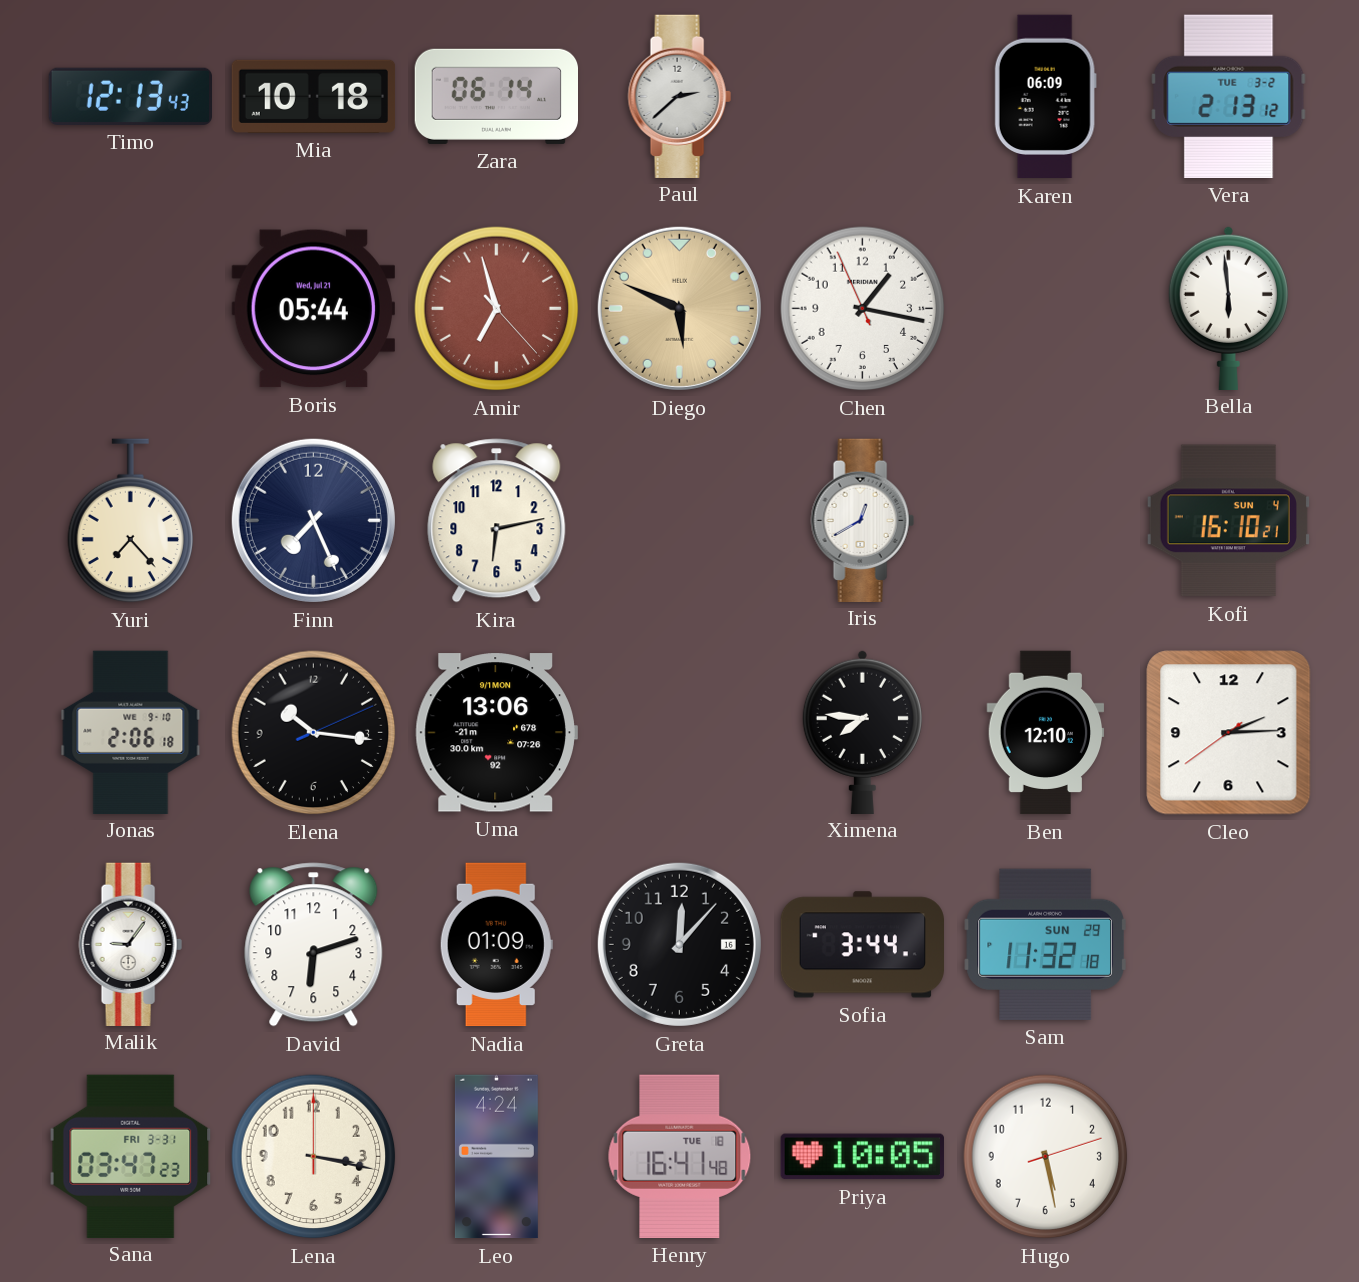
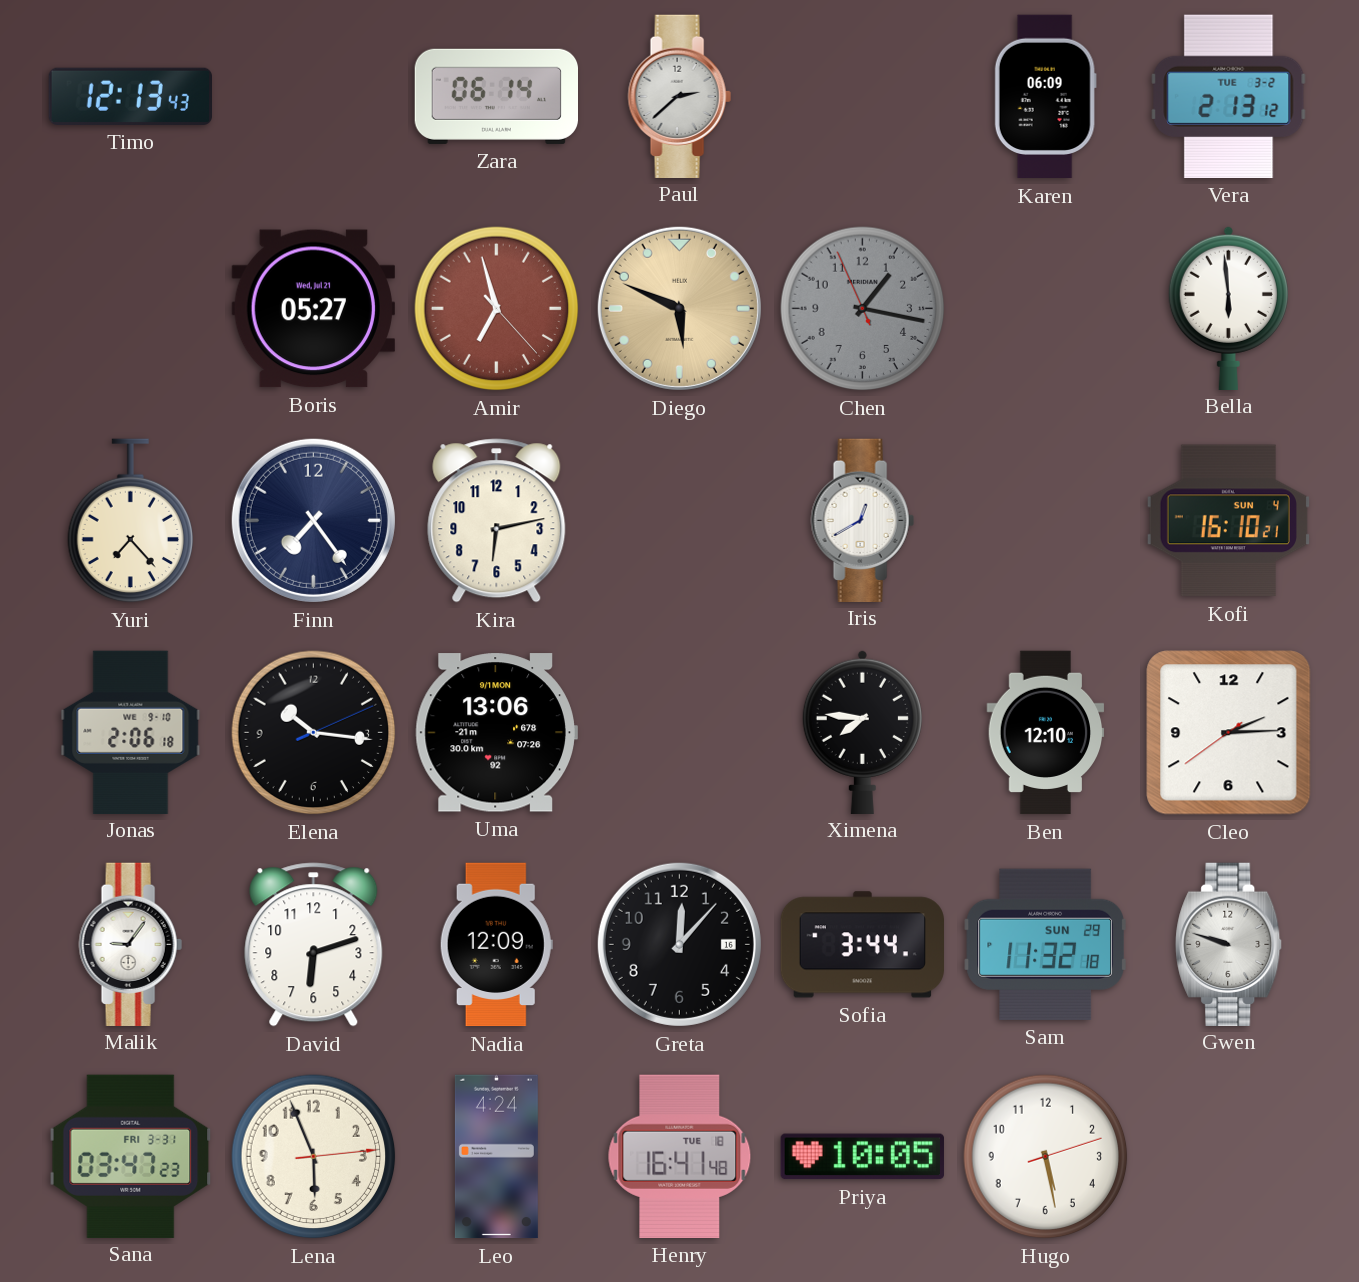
Mia: 10:18 -> none
Boris: 05:44 -> 05:27
Chen dial: white -> grey
Finn: 7:26 -> 7:24
Nadia: 01:09 -> 12:09
Gwen: none -> 9:48
Lena: 3:17 -> 5:56
